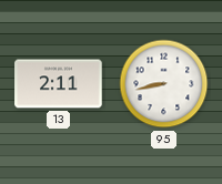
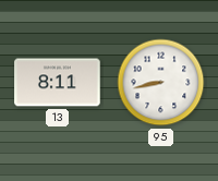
13: 2:11 -> 8:11
